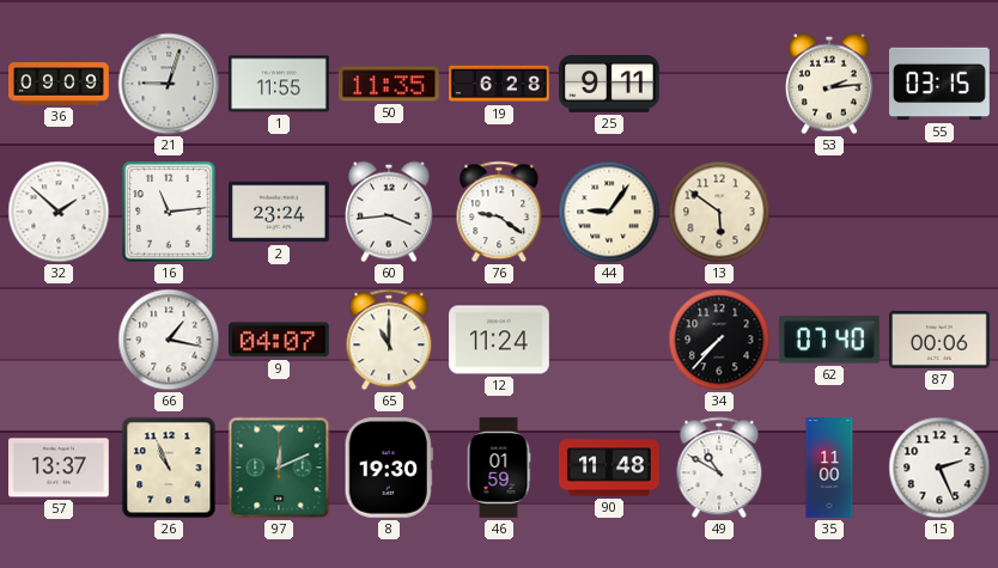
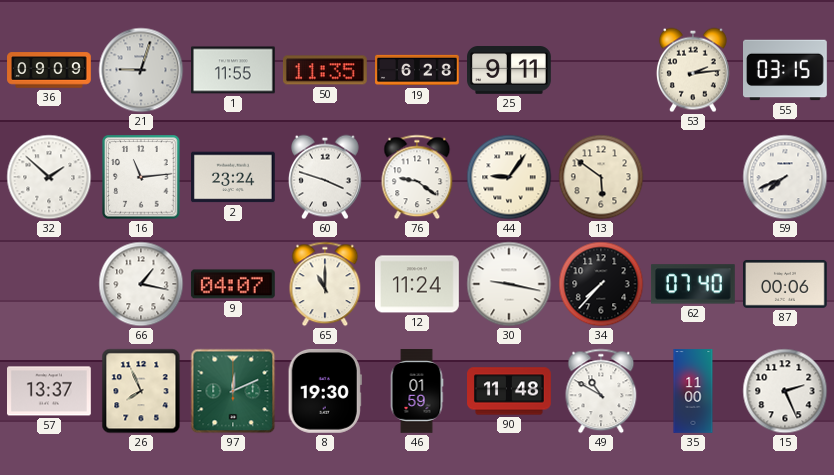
60: 3:44 -> 3:48
59: none -> 7:41
30: none -> 9:17
26: 10:56 -> 7:56
